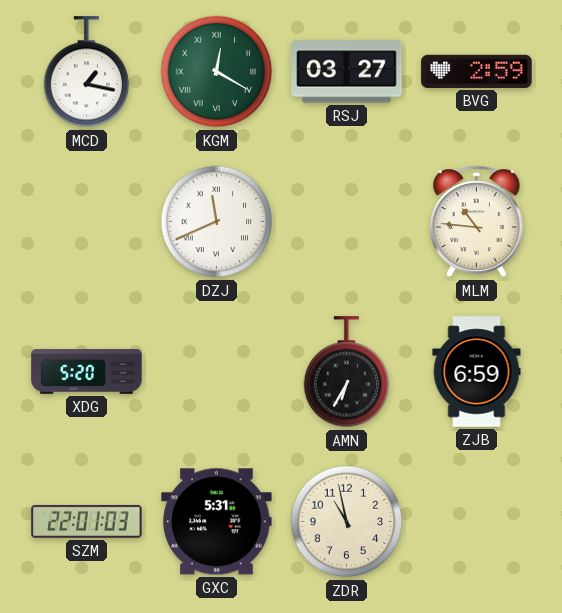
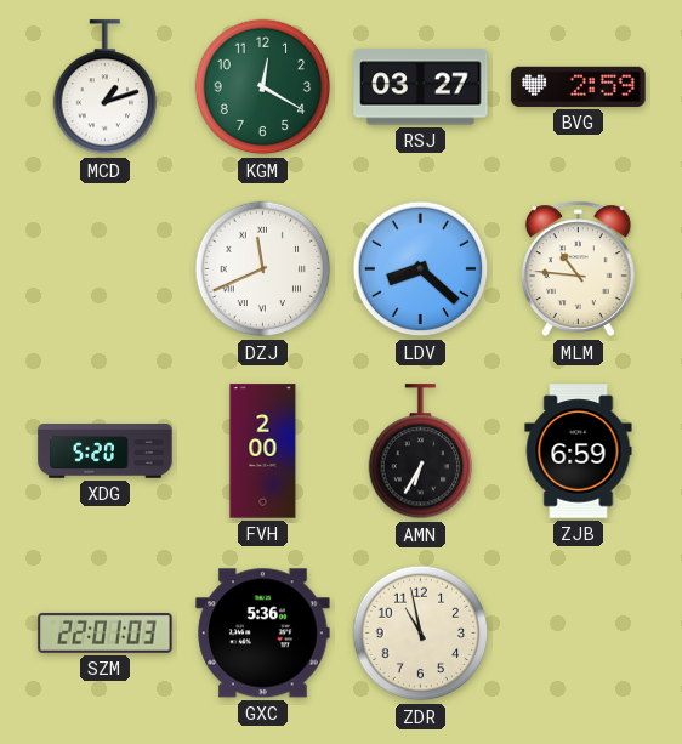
MCD: 1:17 -> 1:12
KGM numerals: Roman -> Arabic
LDV: none -> 8:22
FVH: none -> 2:00
GXC: 5:31 -> 5:36
